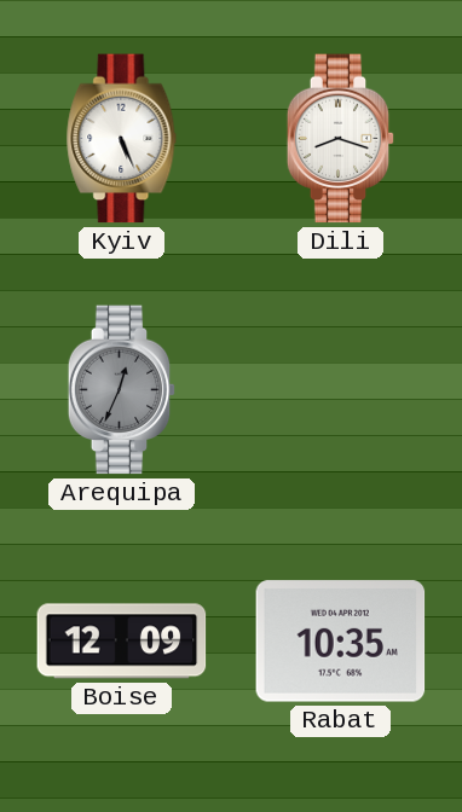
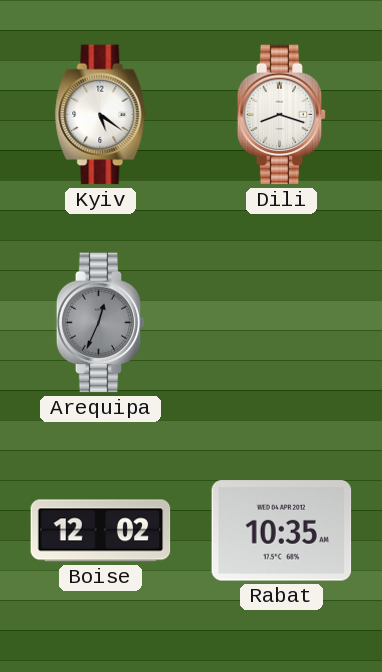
Kyiv: 5:26 -> 5:21
Boise: 12:09 -> 12:02
